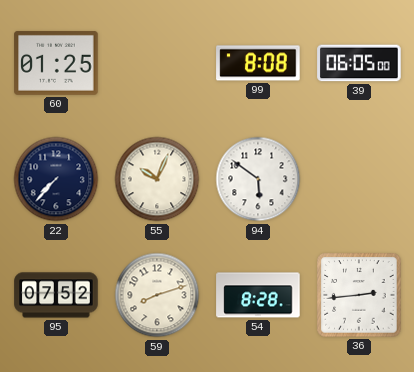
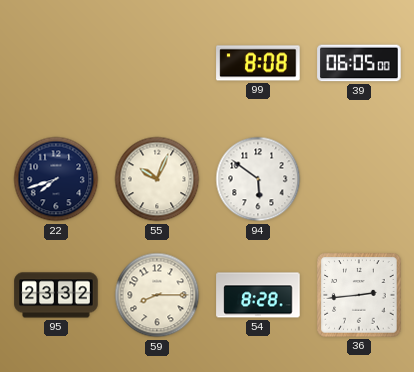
60: 01:25 -> none
22: 7:37 -> 7:42
95: 07:52 -> 23:32
59: 8:12 -> 8:15
